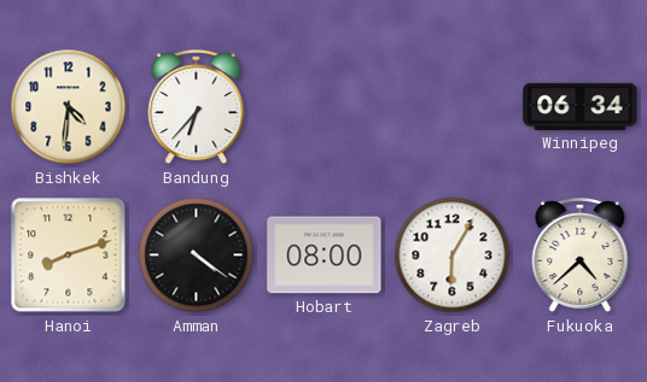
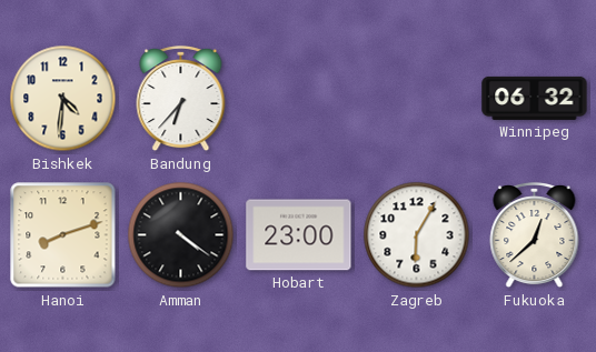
Winnipeg: 06:34 -> 06:32
Hobart: 08:00 -> 23:00
Fukuoka: 4:38 -> 12:38
